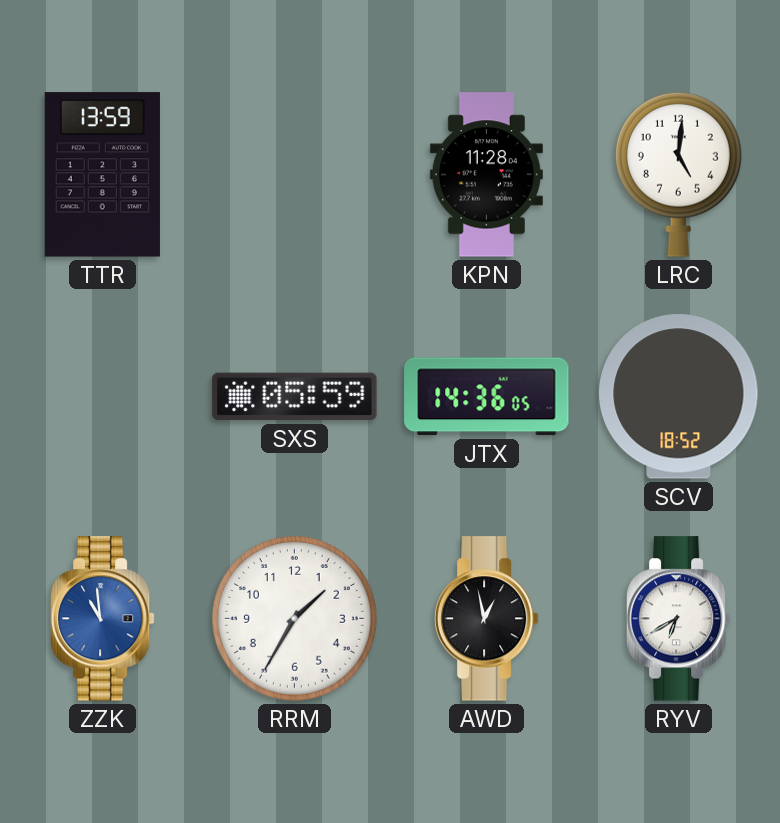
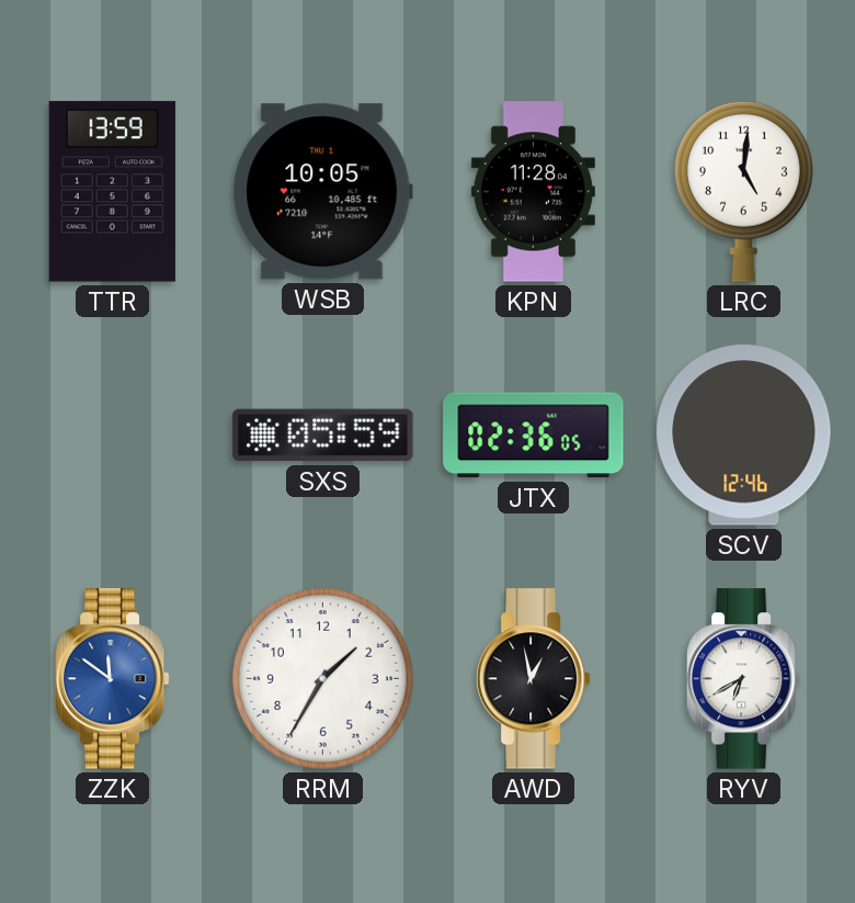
WSB: none -> 10:05
JTX: 14:36 -> 02:36
SCV: 18:52 -> 12:46
ZZK: 10:59 -> 11:51
